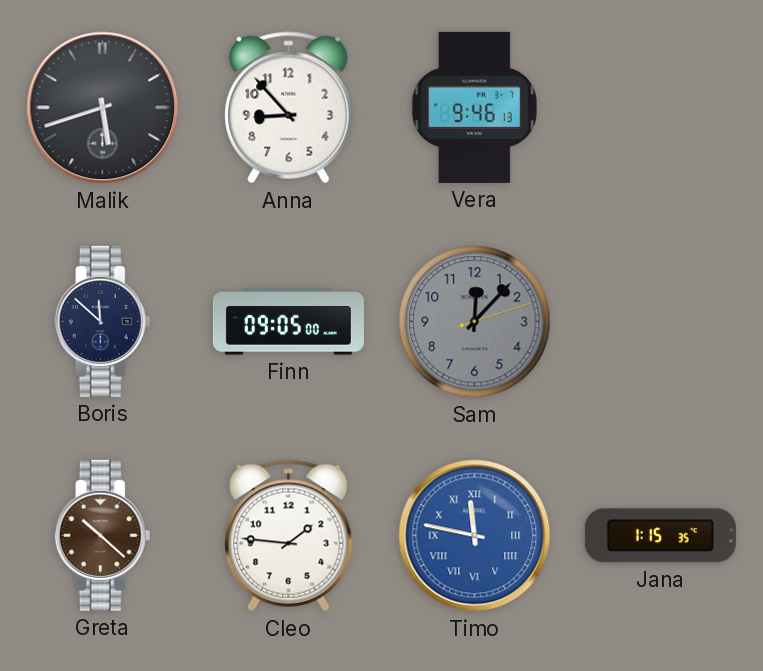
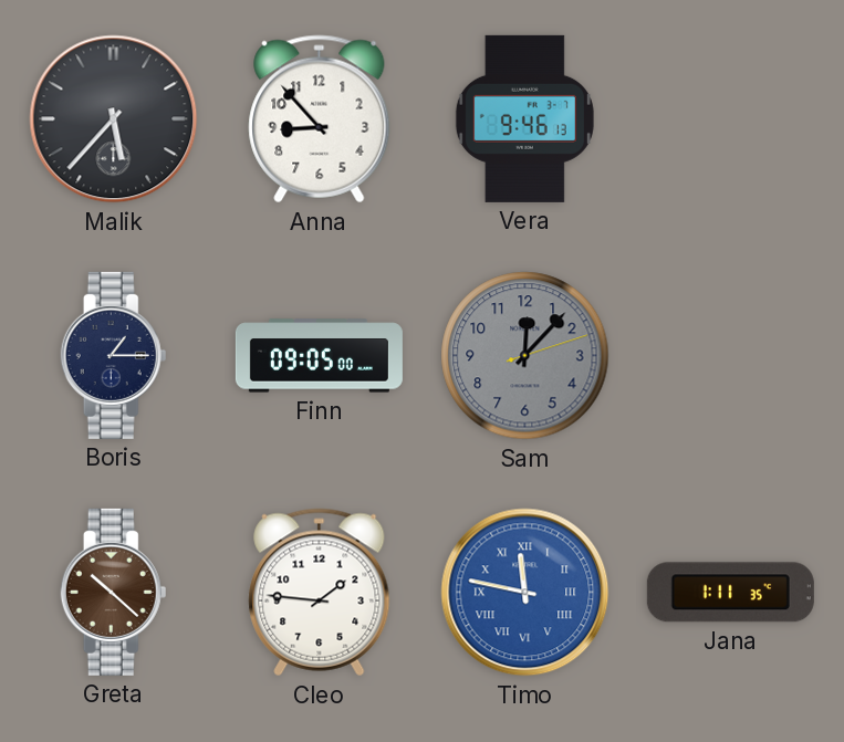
Malik: 5:42 -> 5:37
Boris: 11:52 -> 1:15
Jana: 1:15 -> 1:11
